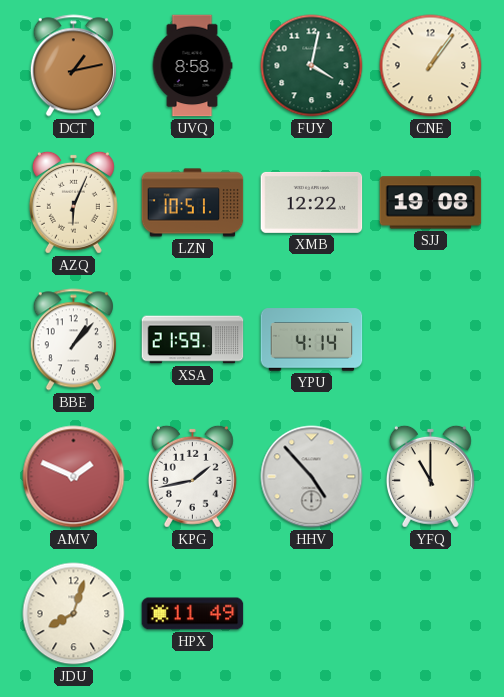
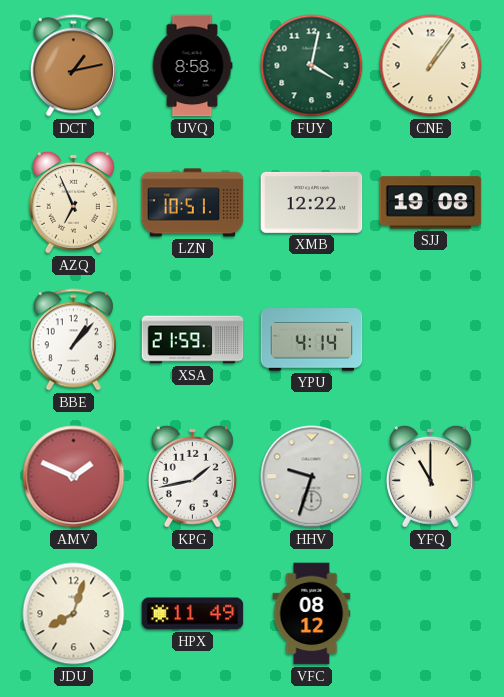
AZQ: 6:04 -> 6:56
HHV: 4:53 -> 9:33
VFC: none -> 08:12
